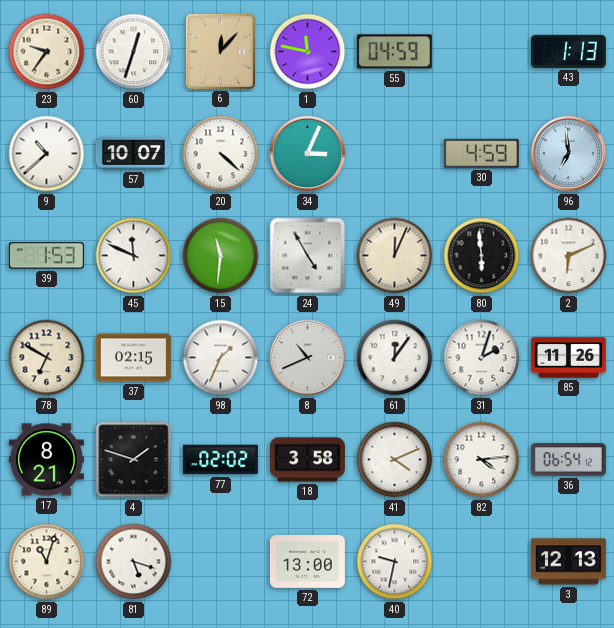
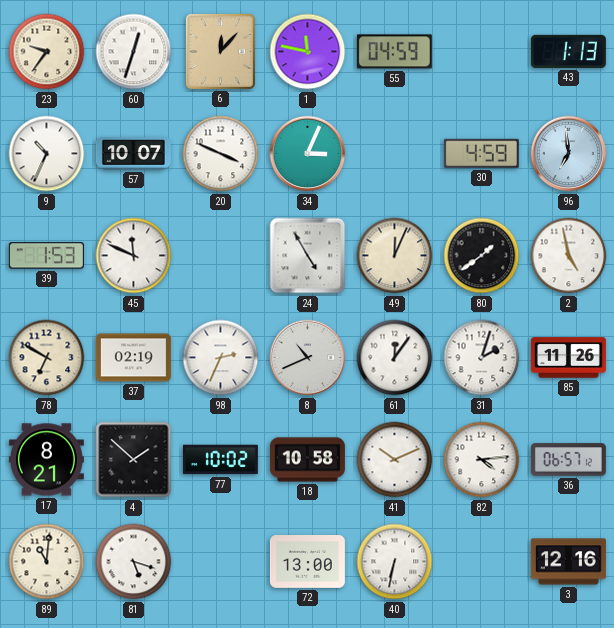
9: 10:38 -> 10:34
20: 4:22 -> 3:49
15: 11:31 -> none
80: 5:59 -> 1:39
2: 6:11 -> 4:58
37: 02:15 -> 02:19
98: 1:34 -> 2:34
4: 1:48 -> 1:52
77: 02:02 -> 10:02
18: 3:58 -> 10:58
41: 4:11 -> 10:11
36: 06:54 -> 06:57
89: 11:03 -> 11:01
40: 9:32 -> 6:32
3: 12:13 -> 12:16
